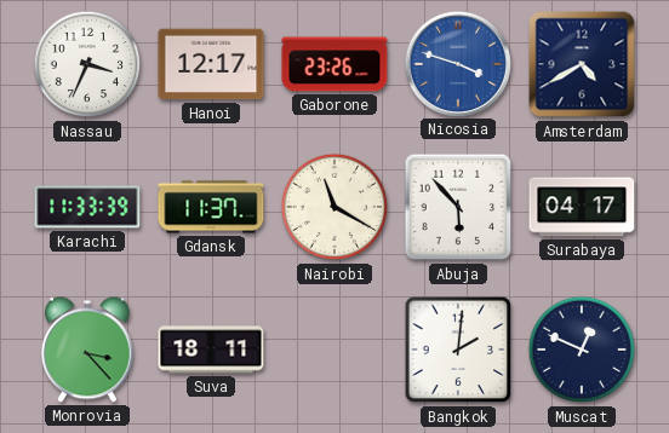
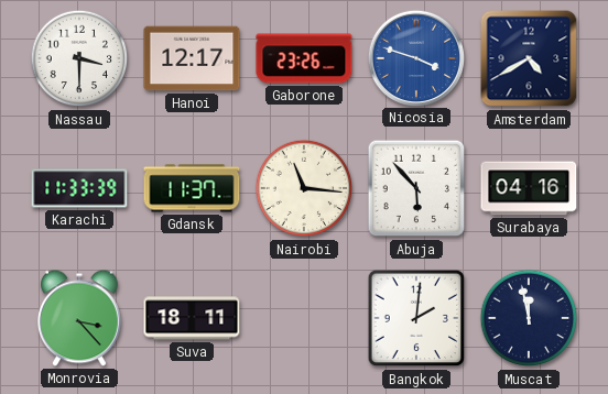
Nassau: 3:34 -> 3:30
Nairobi: 11:20 -> 11:16
Surabaya: 04:17 -> 04:16
Muscat: 12:49 -> 11:58
